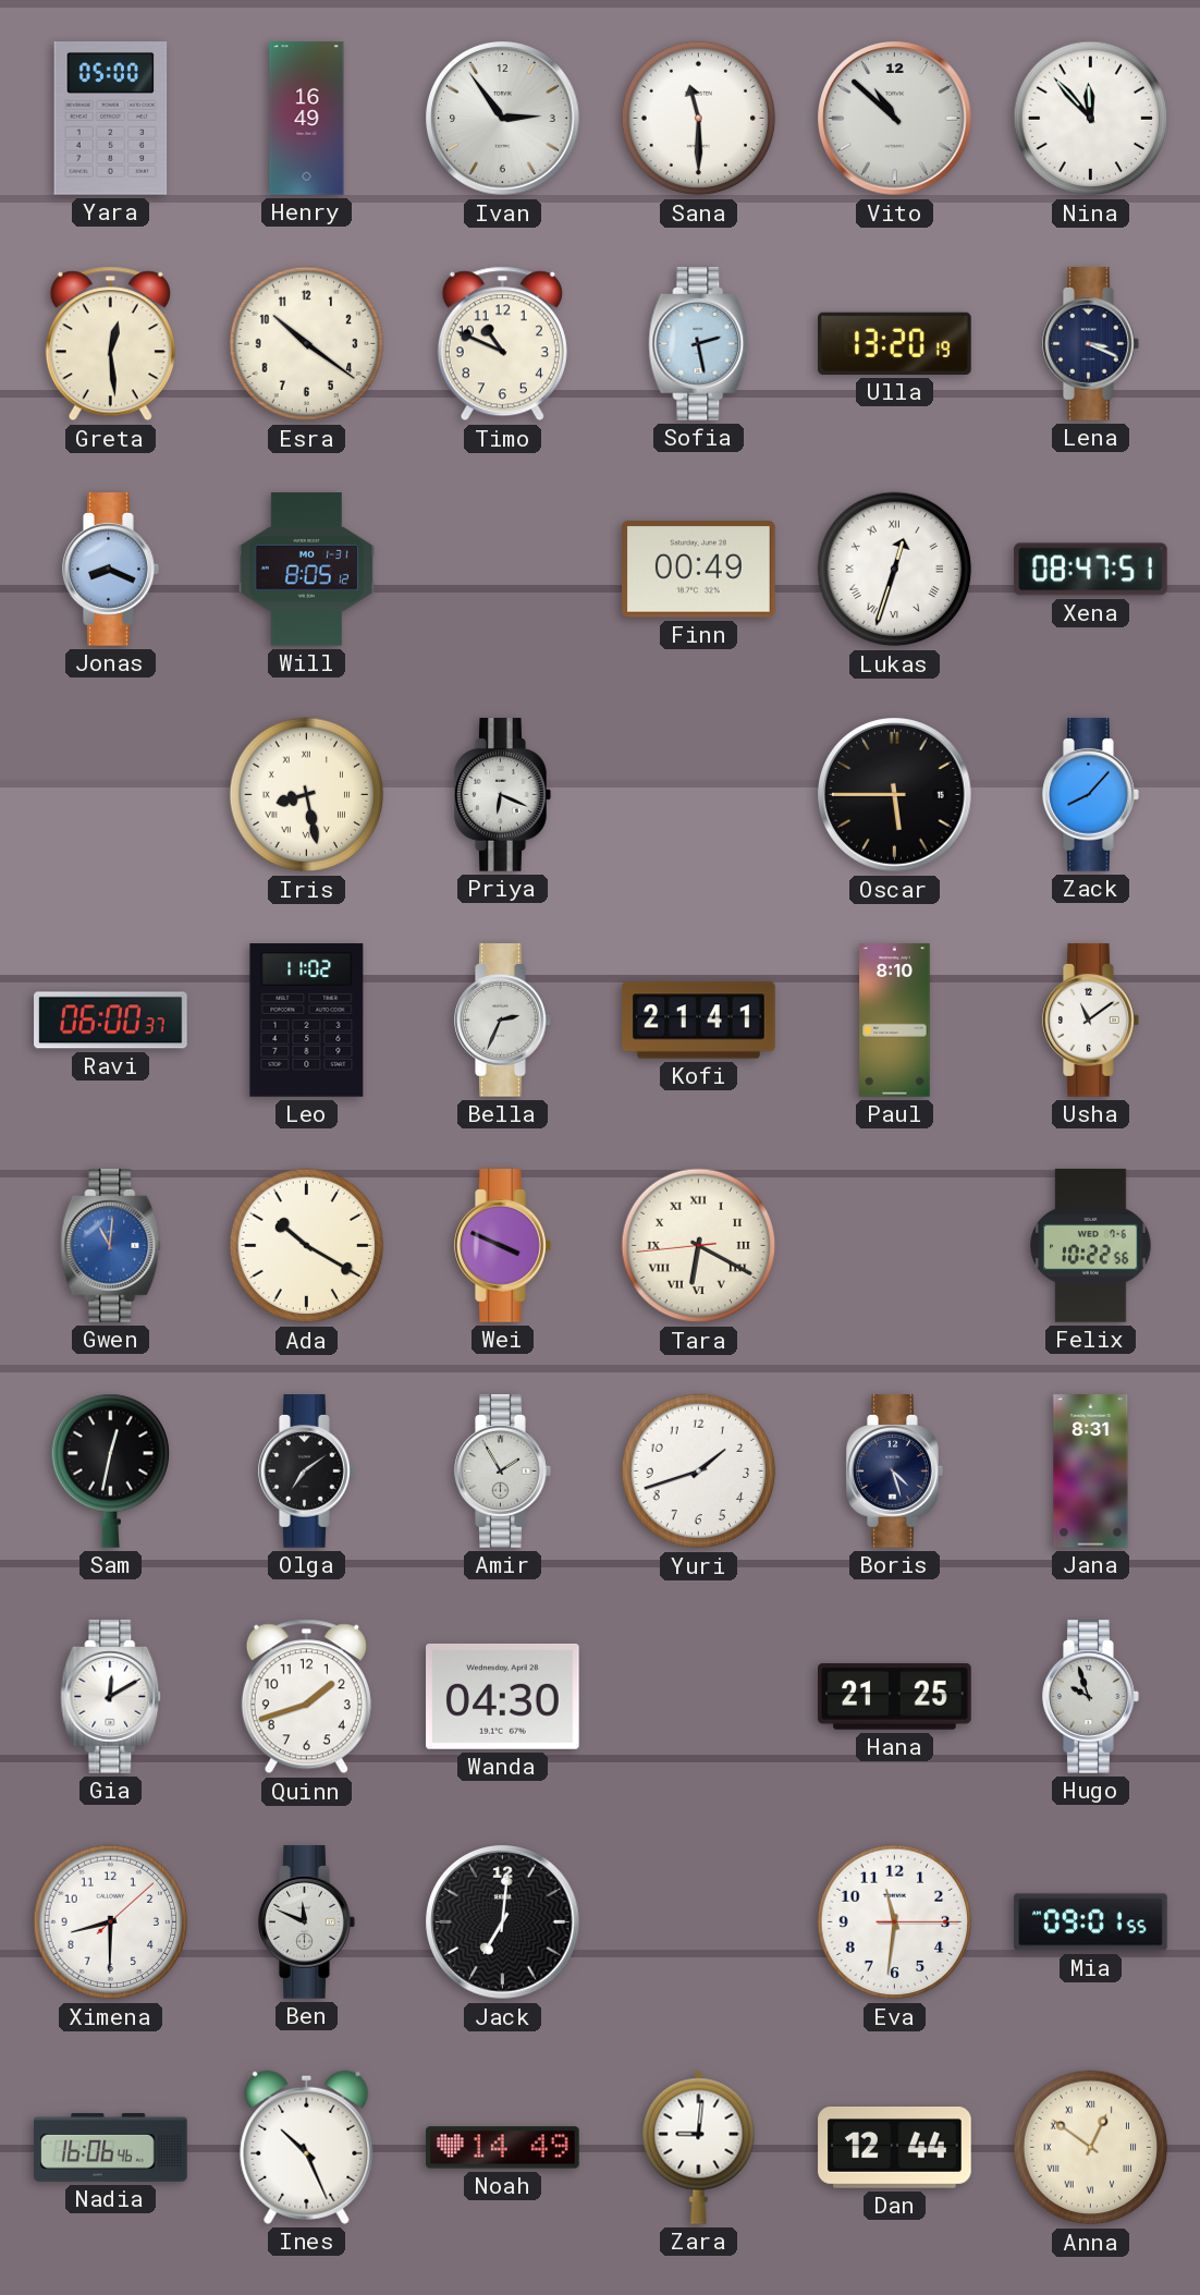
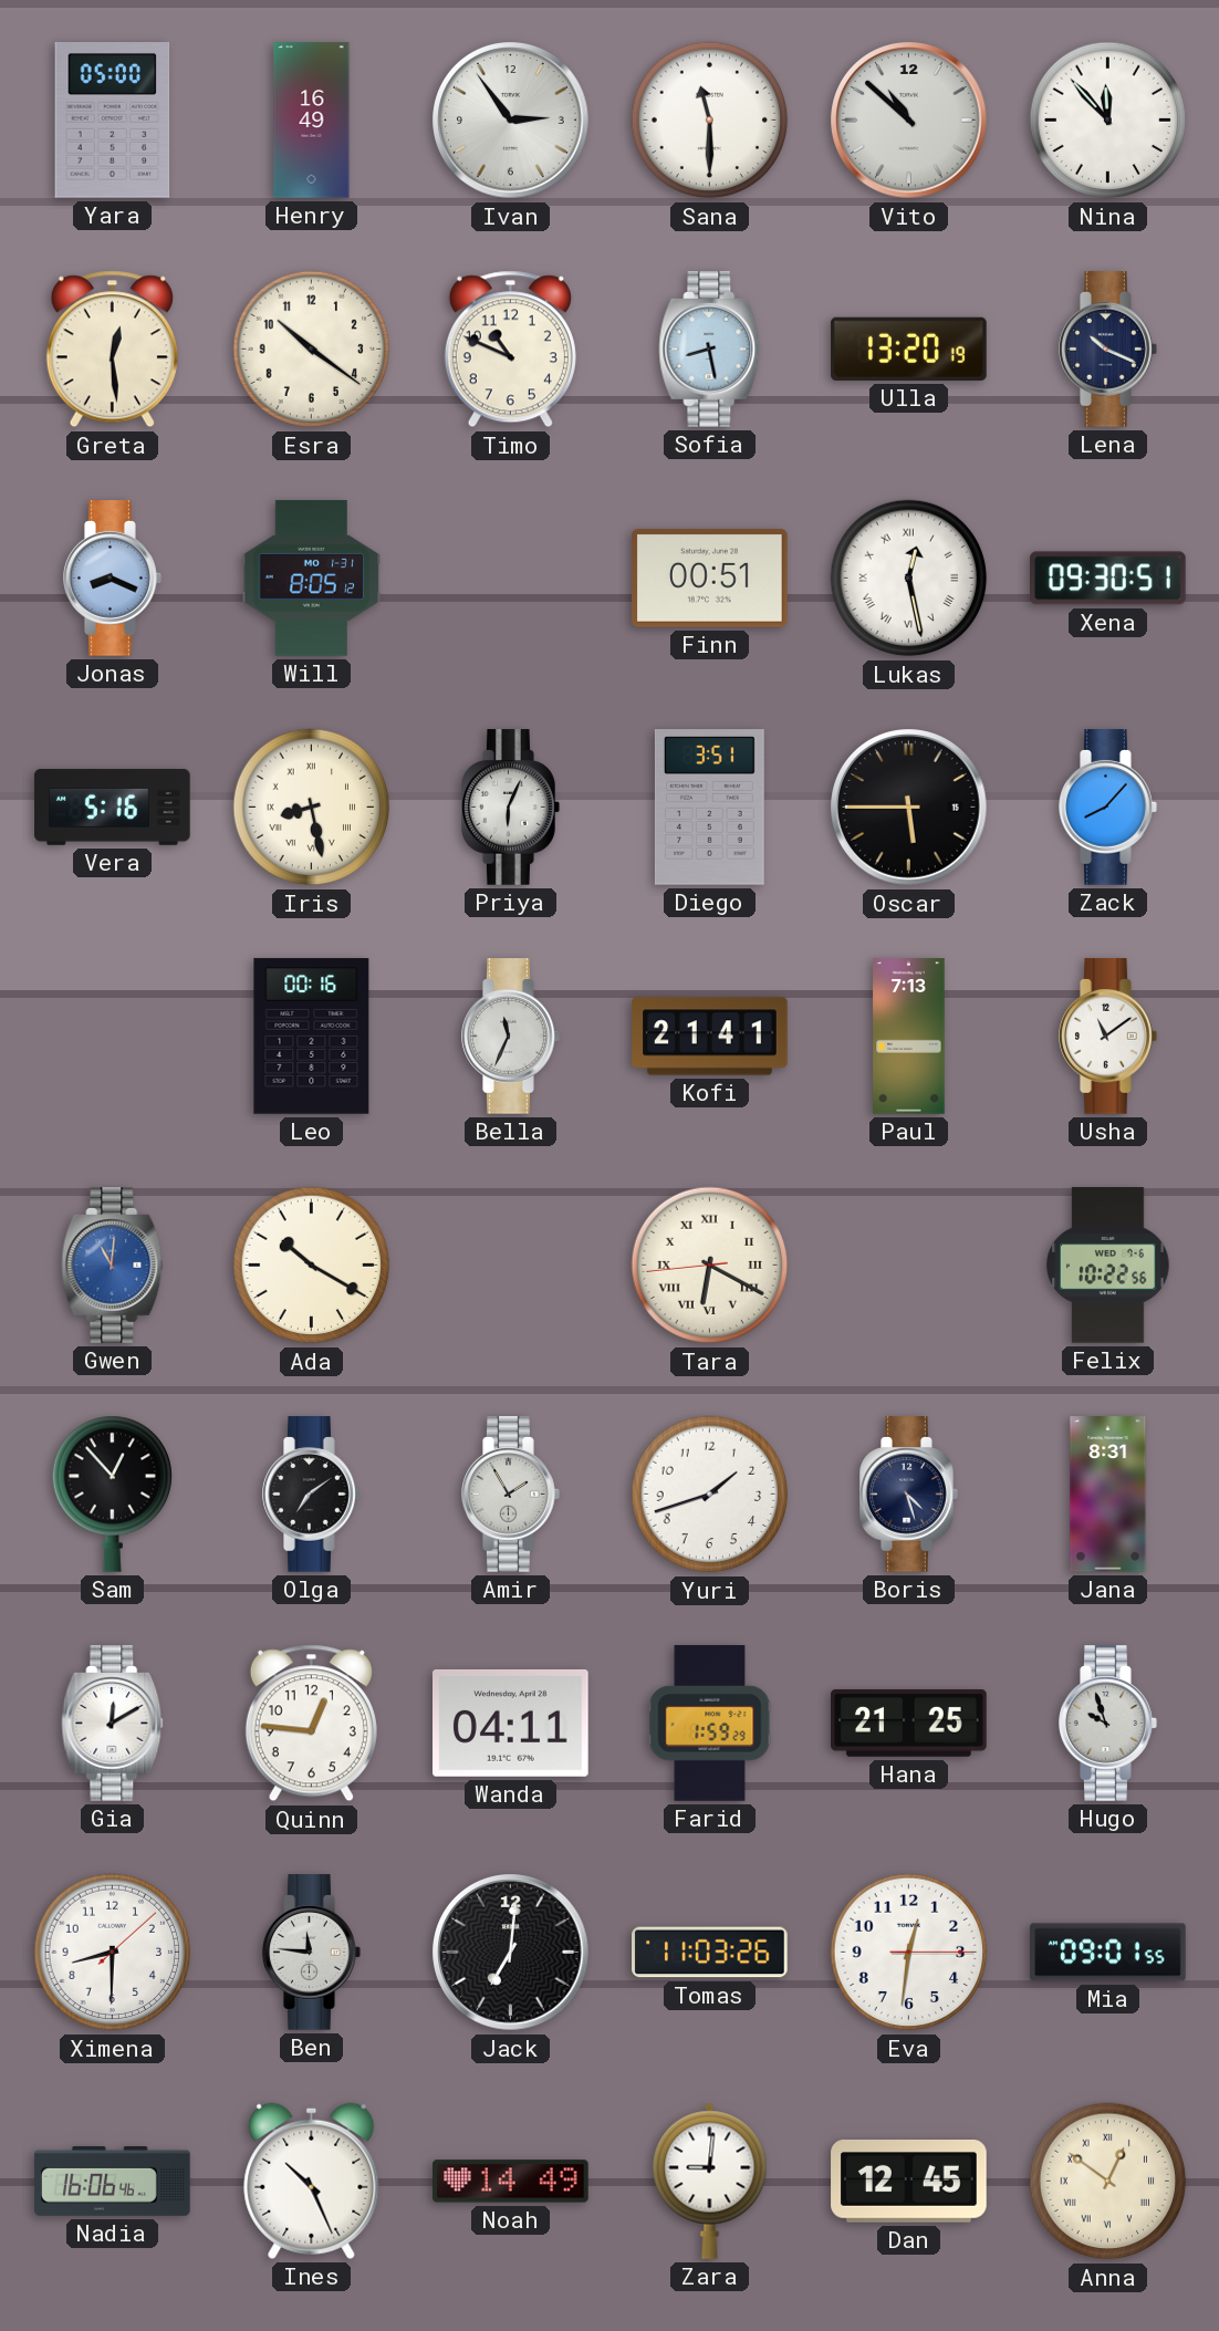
Sofia: 2:28 -> 8:28
Lena: 3:19 -> 10:19
Finn: 00:49 -> 00:51
Lukas: 12:33 -> 12:28
Xena: 08:47 -> 09:30
Vera: none -> 5:16
Priya: 6:19 -> 6:04
Diego: none -> 3:51
Ravi: 06:00 -> none
Leo: 11:02 -> 00:16
Bella: 2:34 -> 11:34
Paul: 8:10 -> 7:13
Wei: 3:49 -> none
Sam: 12:32 -> 12:53
Quinn: 1:42 -> 12:46
Wanda: 04:30 -> 04:11
Farid: none -> 1:59
Ben: 11:49 -> 11:46
Tomas: none -> 11:03
Eva: 11:31 -> 12:31
Dan: 12:44 -> 12:45
